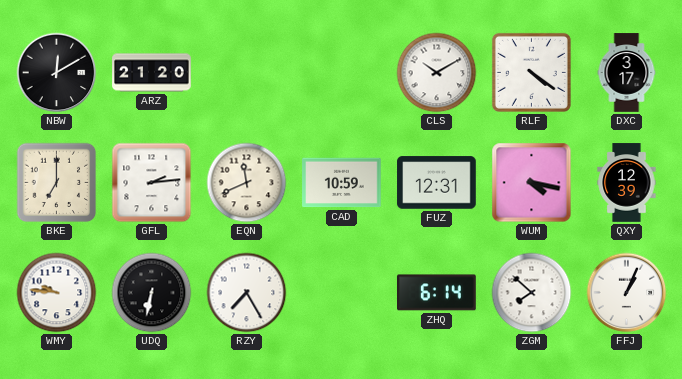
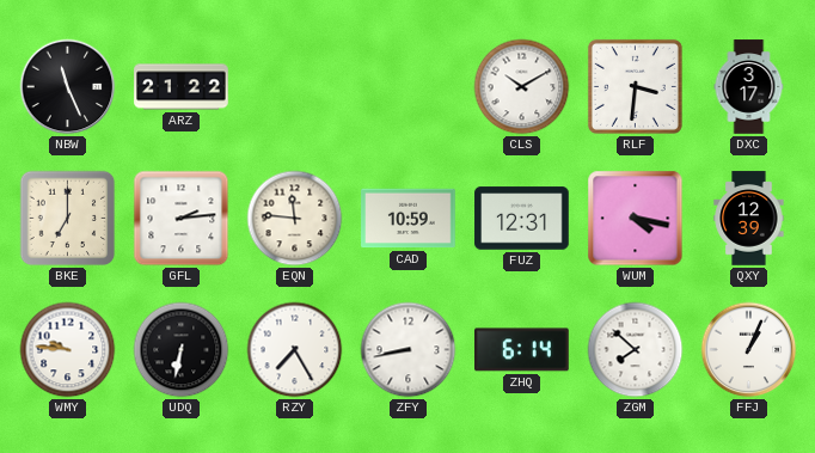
NBW: 12:10 -> 11:26
ARZ: 21:20 -> 21:22
RLF: 4:21 -> 3:31
EQN: 11:41 -> 11:46
ZFY: none -> 8:43
